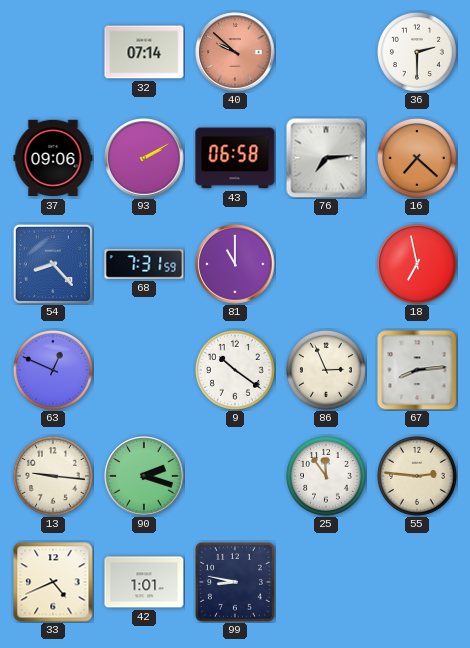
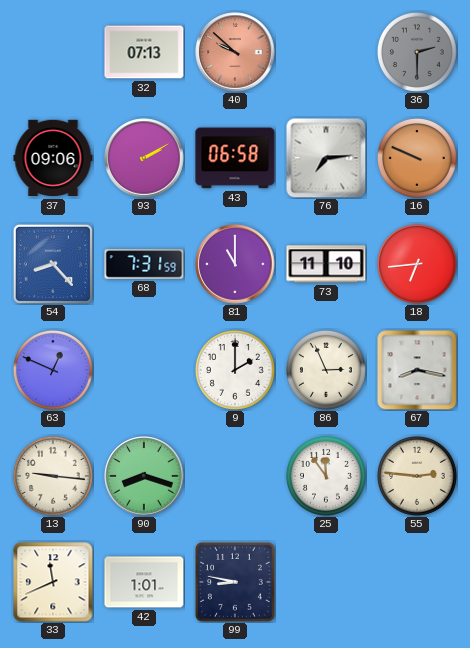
32: 07:14 -> 07:13
36 dial: white -> grey
16: 7:22 -> 9:49
73: none -> 11:10
18: 6:58 -> 6:44
9: 10:21 -> 2:00
67: 8:14 -> 8:17
90: 2:18 -> 8:18
33: 4:41 -> 11:41
